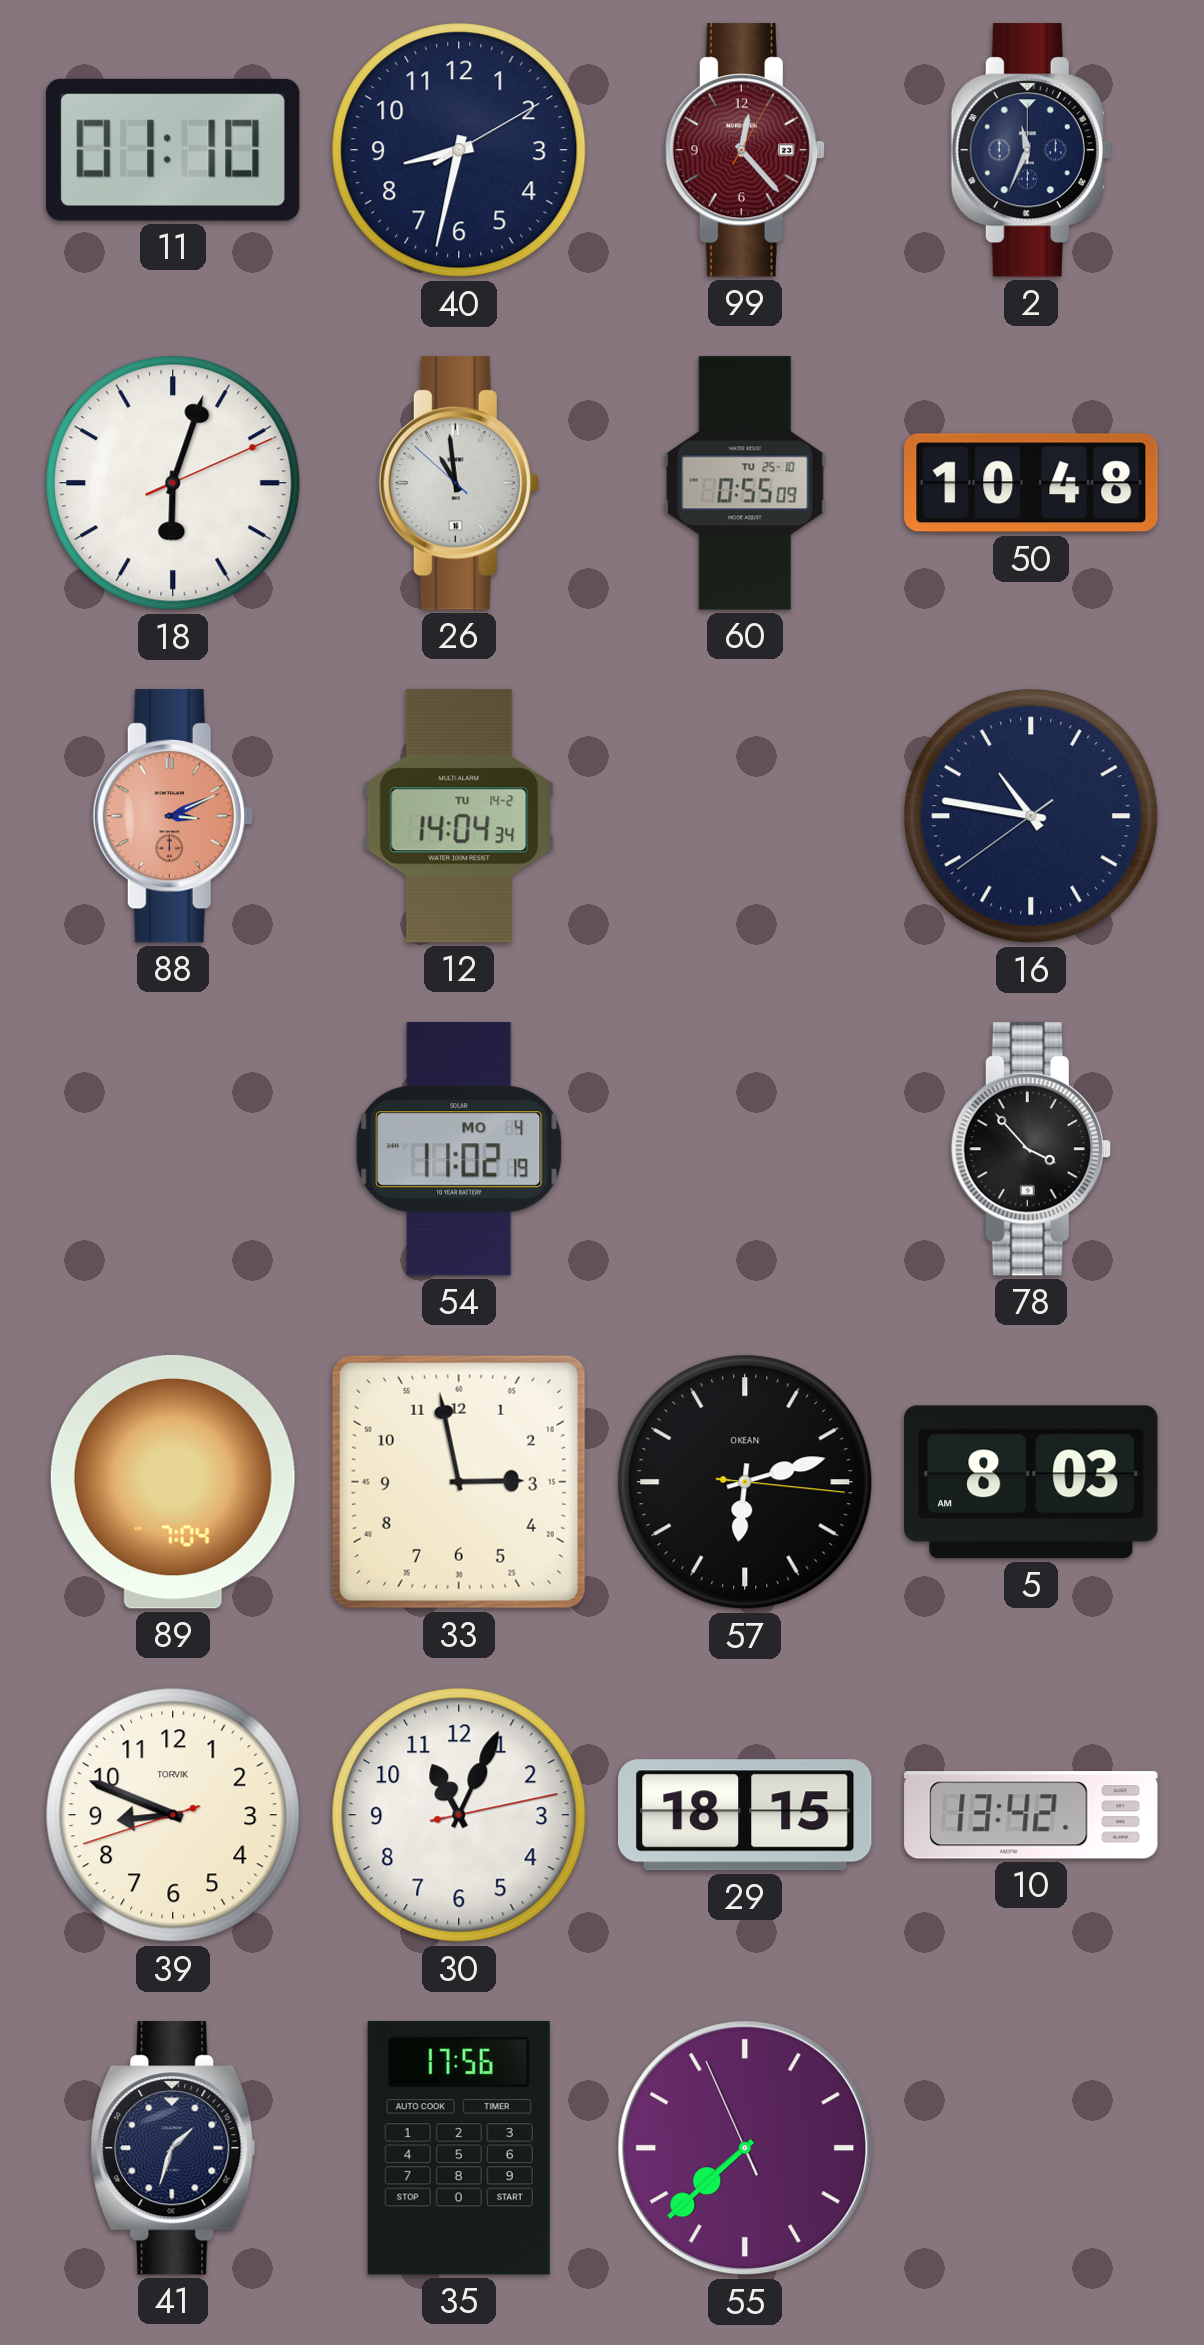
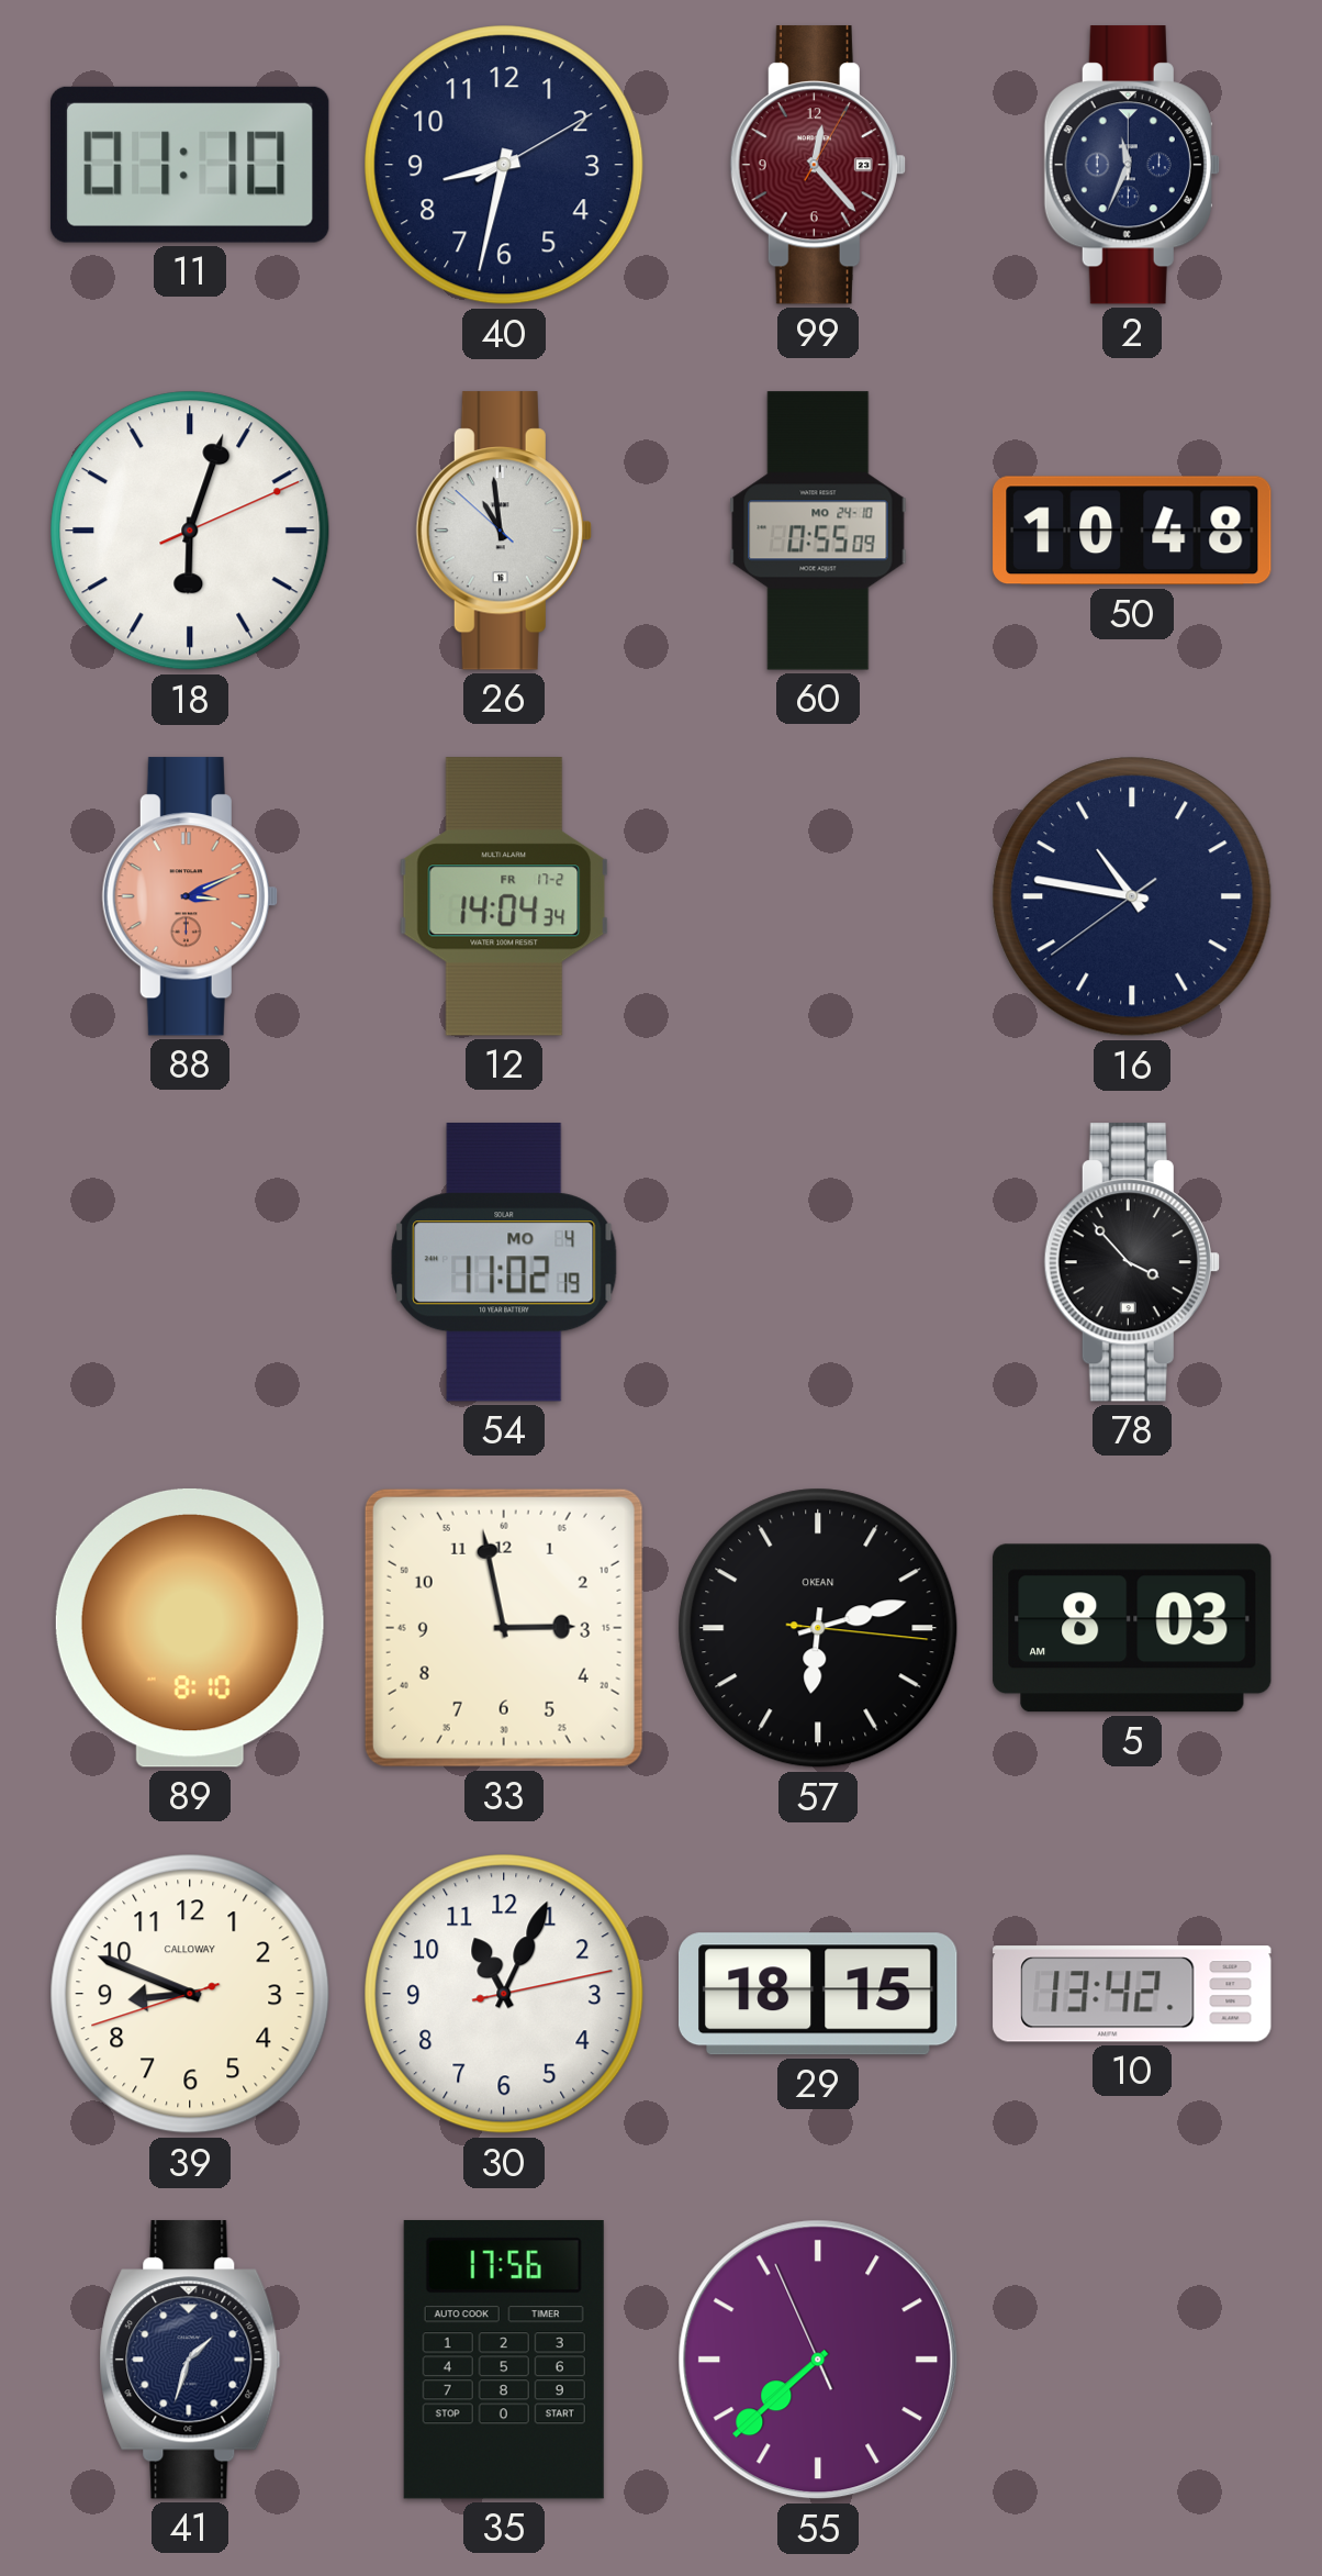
60 date: TU 25-10 -> MO 24-10
12 date: TU 14-2 -> FR 17-2
89: 7:04 -> 8:10
39 brand: TORVIK -> CALLOWAY
